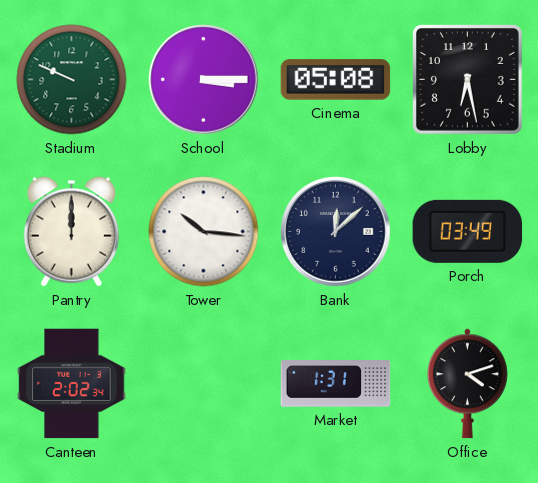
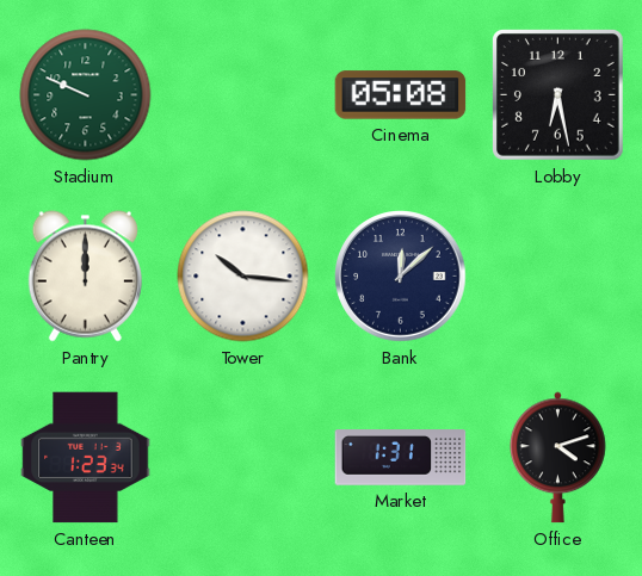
School: 3:15 -> none
Porch: 03:49 -> none
Canteen: 2:02 -> 1:23
